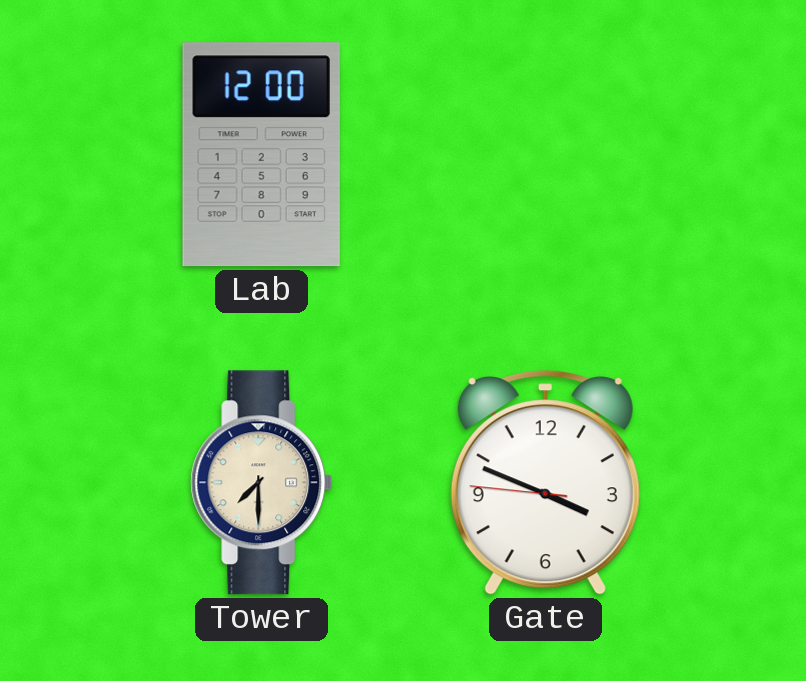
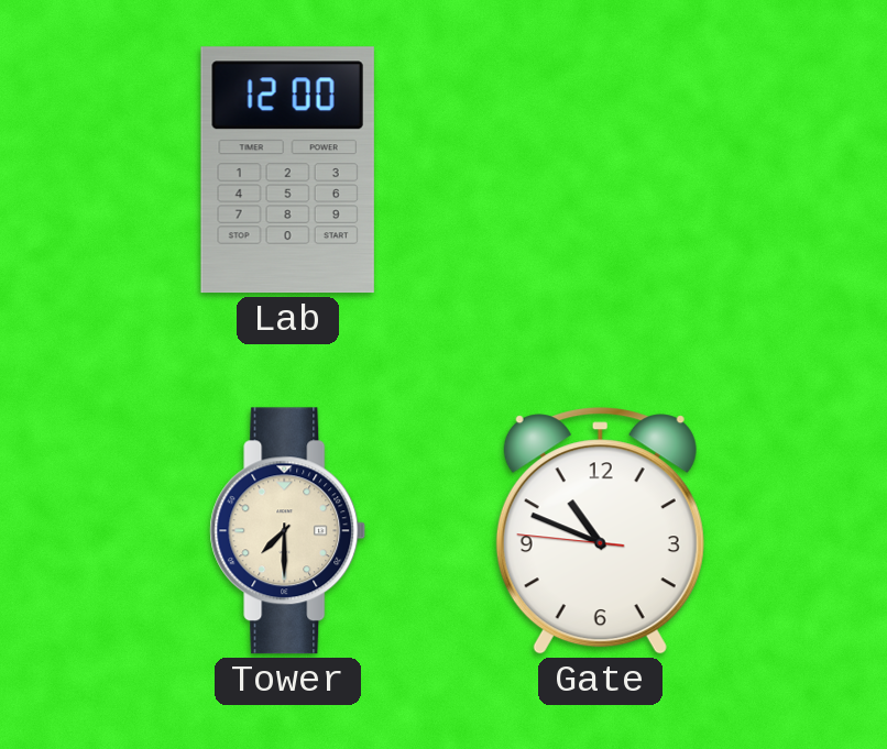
Gate: 3:48 -> 10:48
